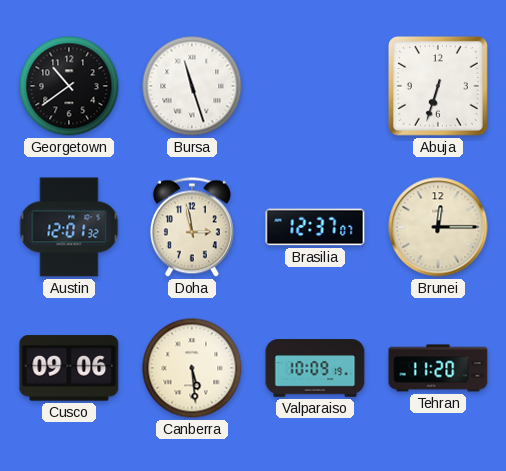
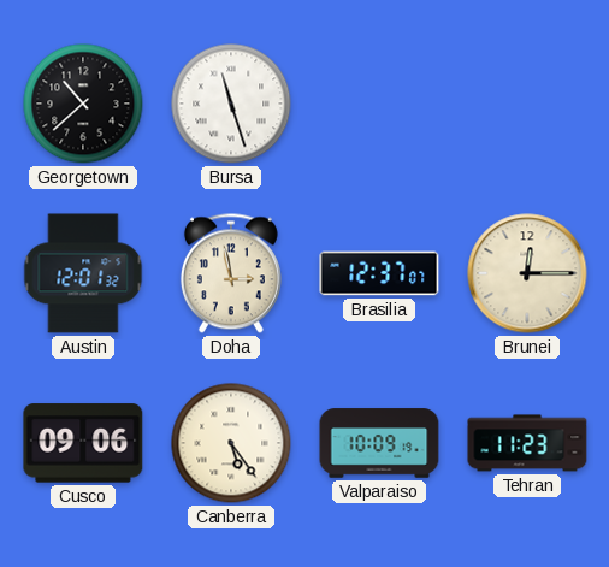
Georgetown: 10:39 -> 10:38
Abuja: 6:33 -> none
Canberra: 5:29 -> 5:24
Tehran: 11:20 -> 11:23
